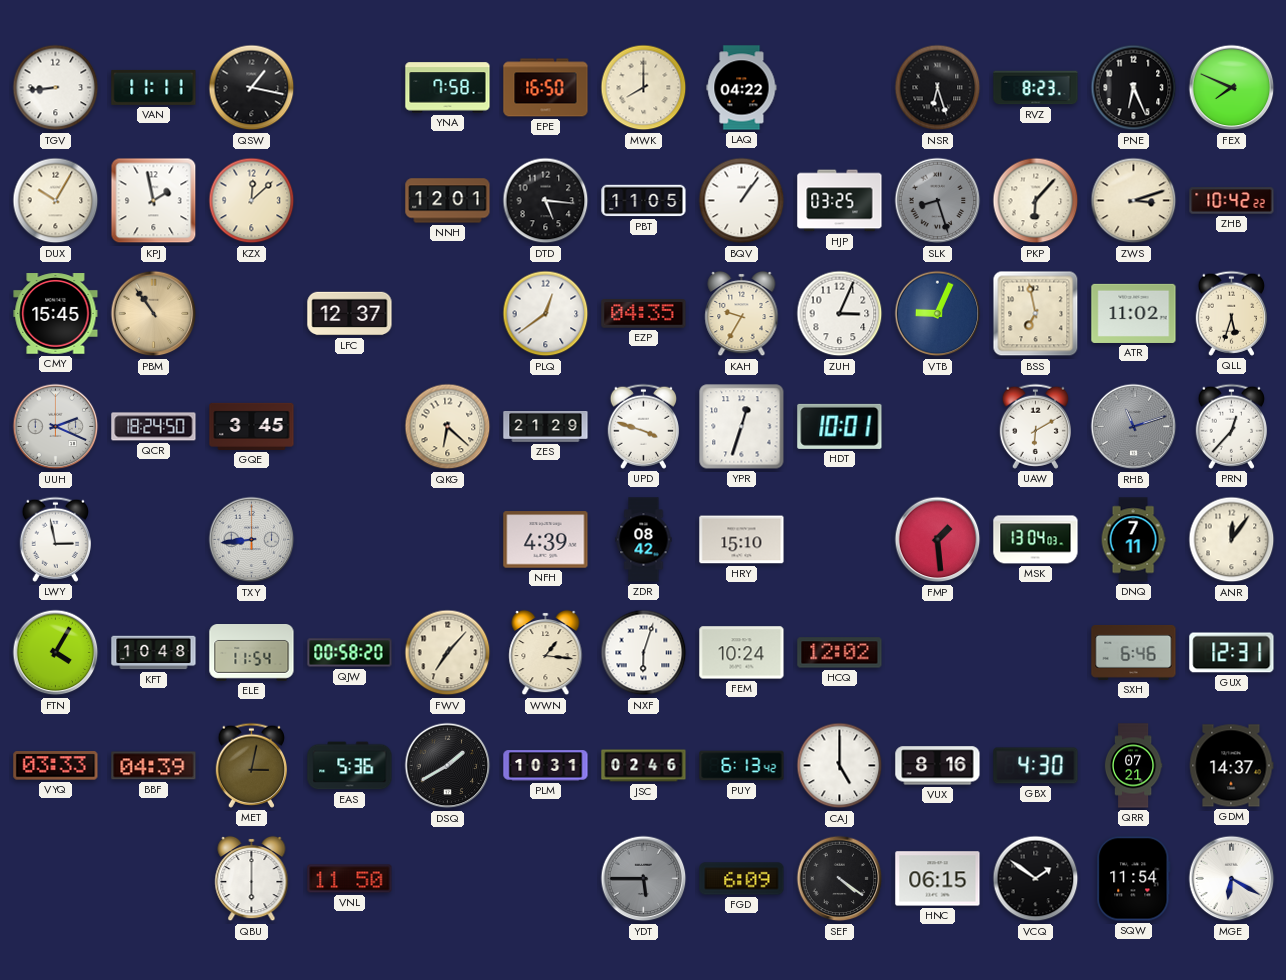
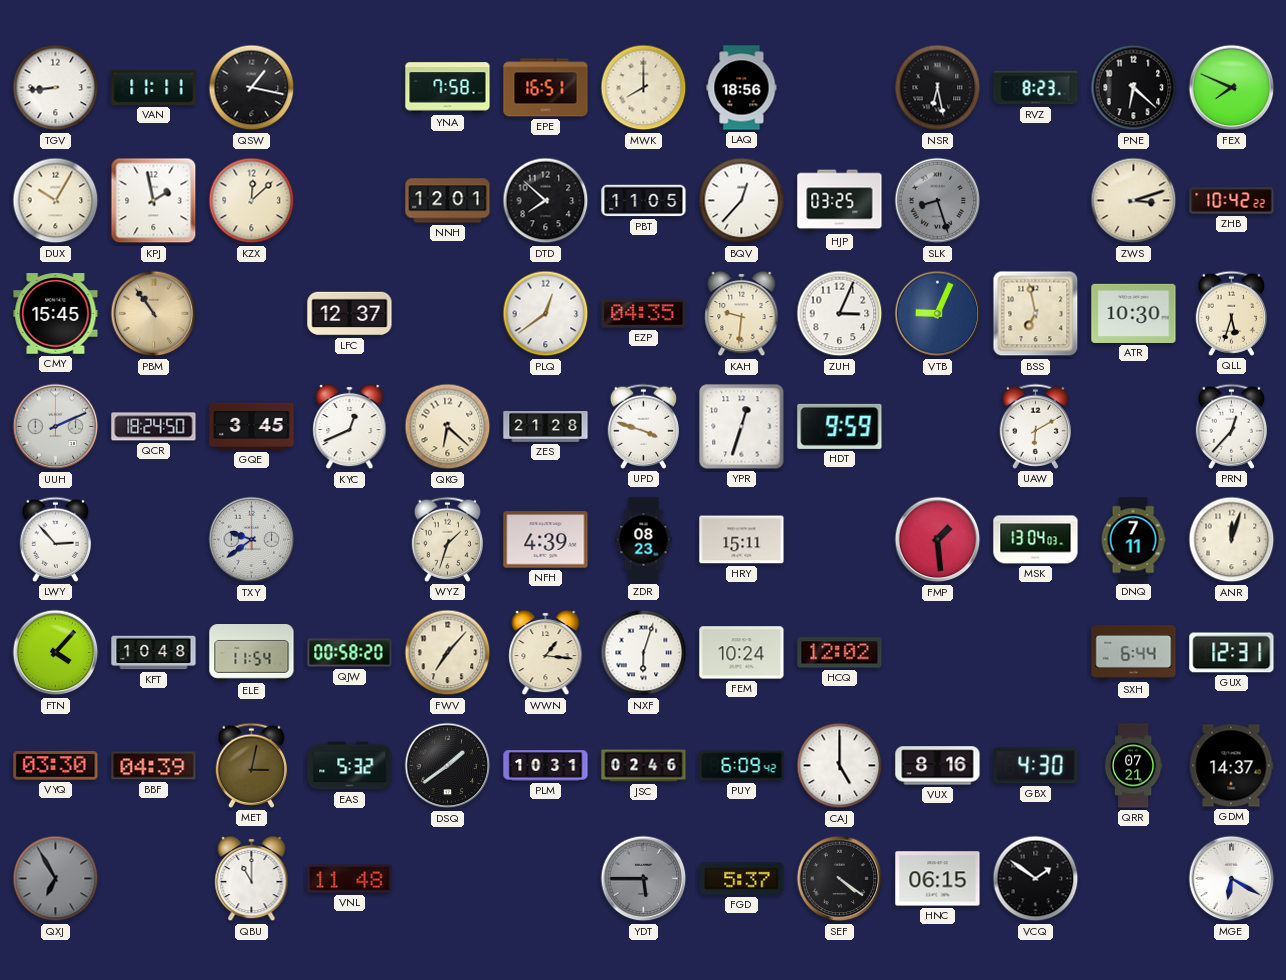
EPE: 16:50 -> 16:51
LAQ: 04:22 -> 18:56
NSR: 6:27 -> 6:28
PNE: 6:26 -> 6:22
DTD: 5:16 -> 7:52
BQV: 1:06 -> 12:37
PKP: 6:07 -> none
KAH: 9:35 -> 9:31
ATR: 11:02 -> 10:30
UUH: 2:19 -> 2:11
KYC: none -> 12:41
ZES: 21:29 -> 21:28
HDT: 10:01 -> 9:59
RHB: 11:12 -> none
LWY: 2:58 -> 2:53
TXY: 8:44 -> 9:39
WYZ: none -> 1:33
ZDR: 08:42 -> 08:23
HRY: 15:10 -> 15:11
ANR: 12:06 -> 12:03
FTN: 4:05 -> 4:07
SXH: 6:46 -> 6:44
VYQ: 03:33 -> 03:30
EAS: 5:36 -> 5:32
DSQ: 1:40 -> 1:39
PUY: 6:13 -> 6:09
QXJ: none -> 6:55
QBU: 6:00 -> 11:00
VNL: 11:50 -> 11:48
FGD: 6:09 -> 5:37
SQW: 11:54 -> none
